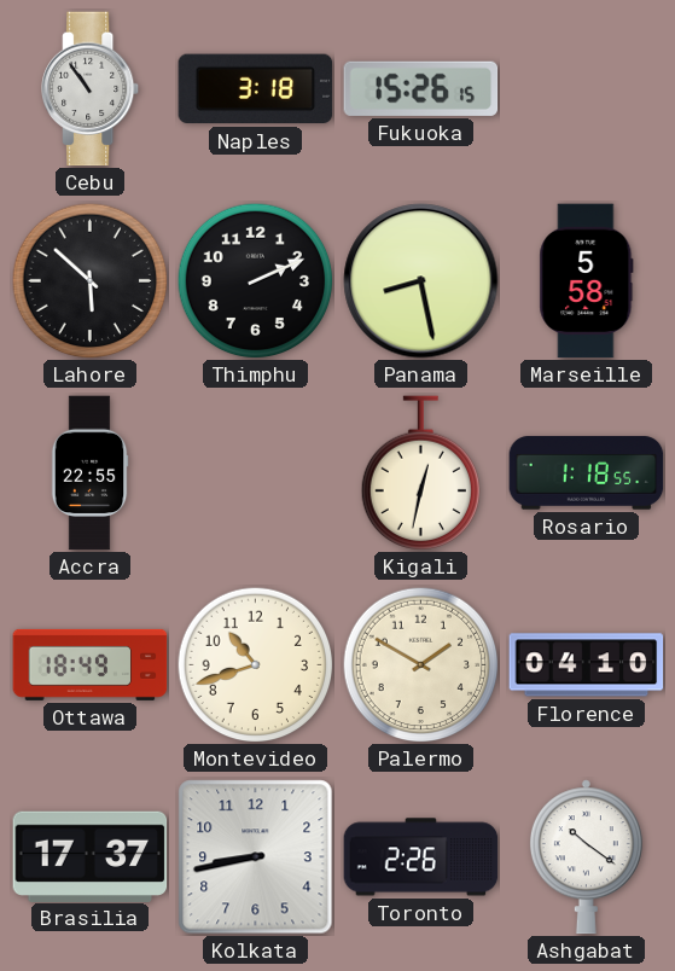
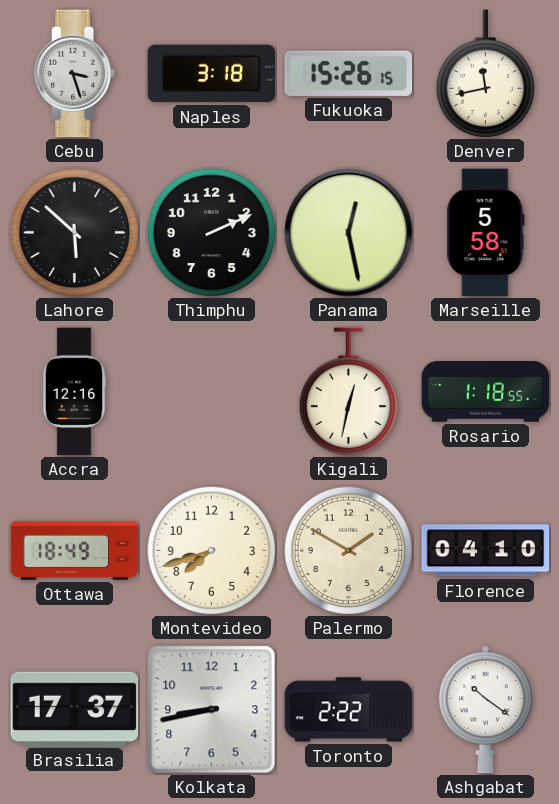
Cebu: 10:54 -> 3:27
Denver: none -> 11:43
Panama: 8:28 -> 12:28
Accra: 22:55 -> 12:16
Montevideo: 10:42 -> 7:42
Toronto: 2:26 -> 2:22
